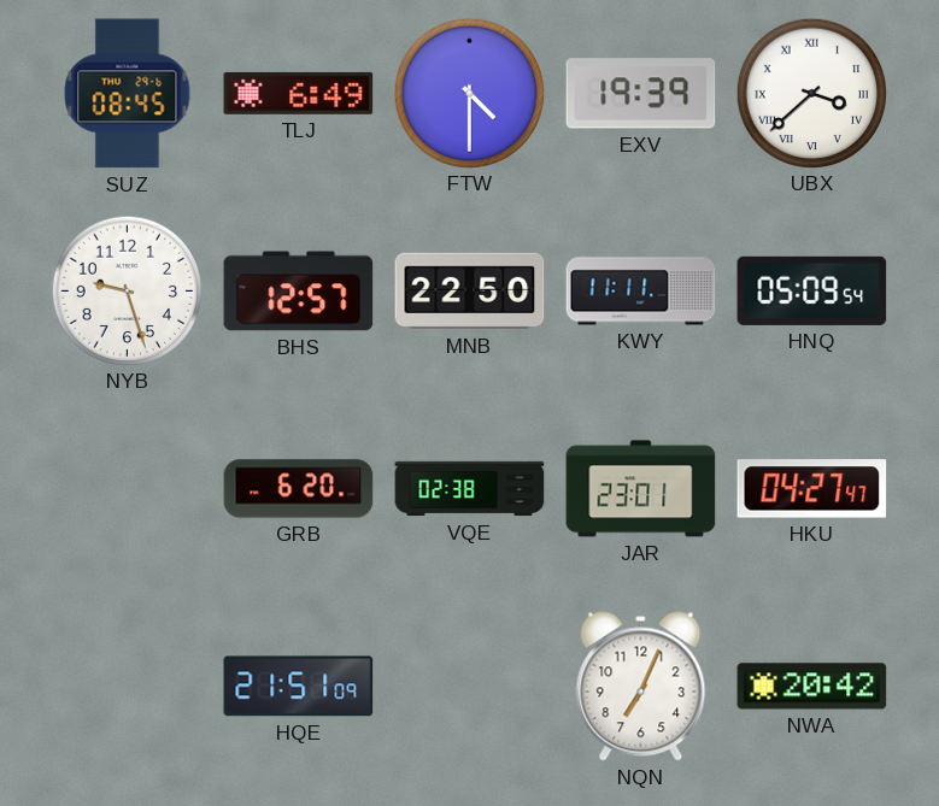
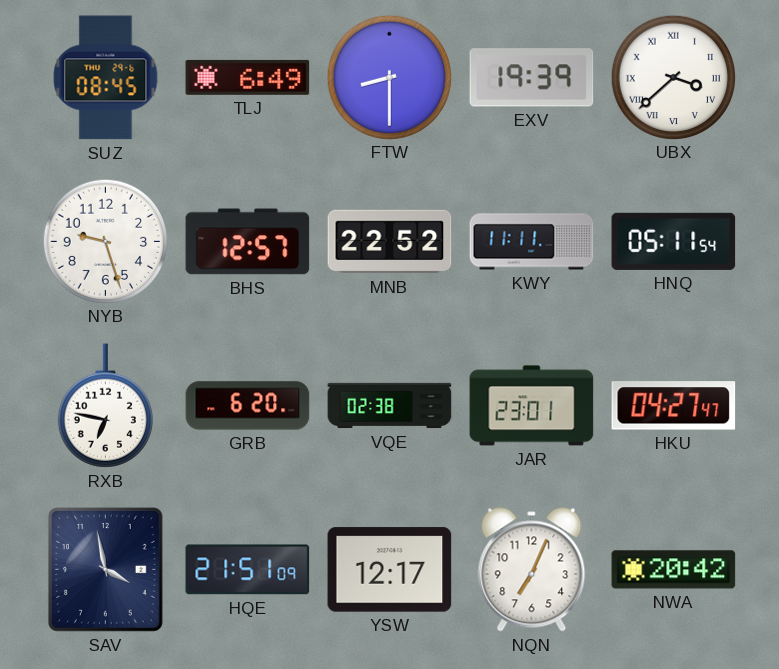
FTW: 4:30 -> 8:30
MNB: 22:50 -> 22:52
HNQ: 05:09 -> 05:11
RXB: none -> 6:47
SAV: none -> 3:58
YSW: none -> 12:17
